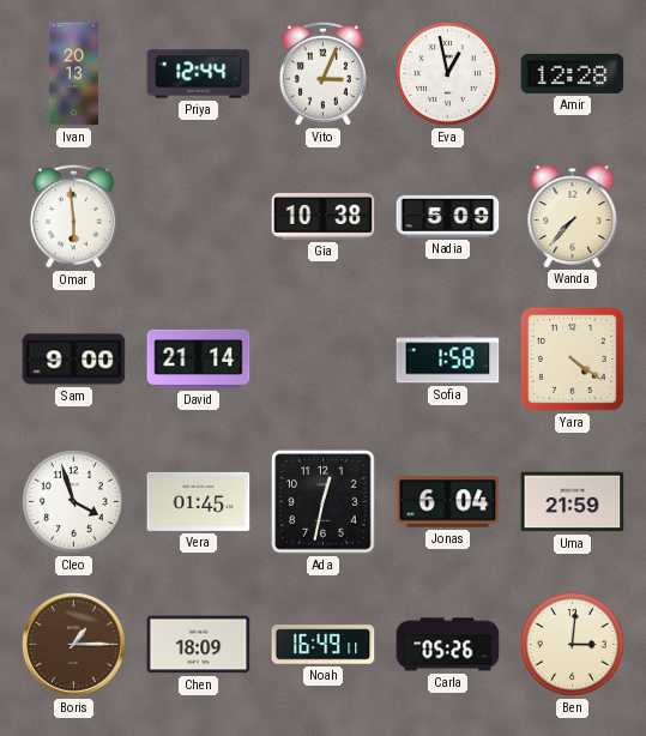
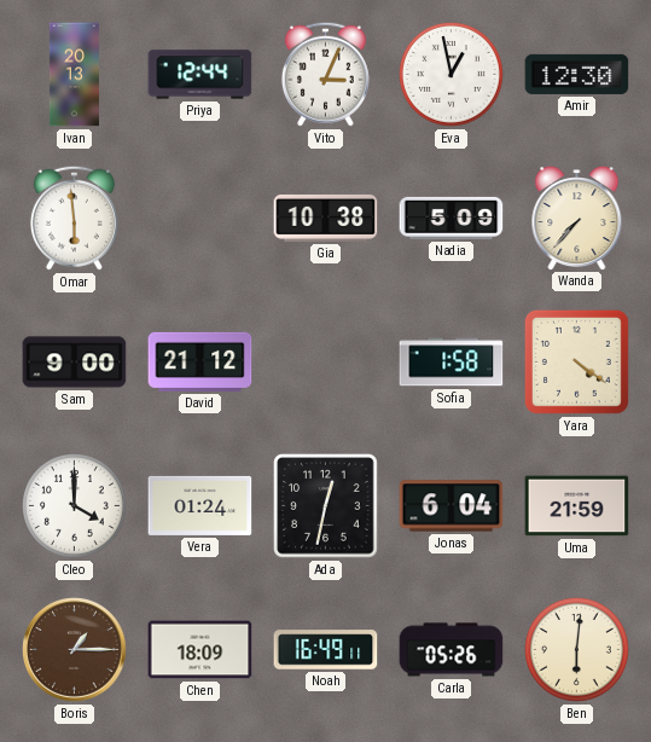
Amir: 12:28 -> 12:30
David: 21:14 -> 21:12
Cleo: 3:57 -> 4:00
Vera: 01:45 -> 01:24
Ben: 3:01 -> 6:01
